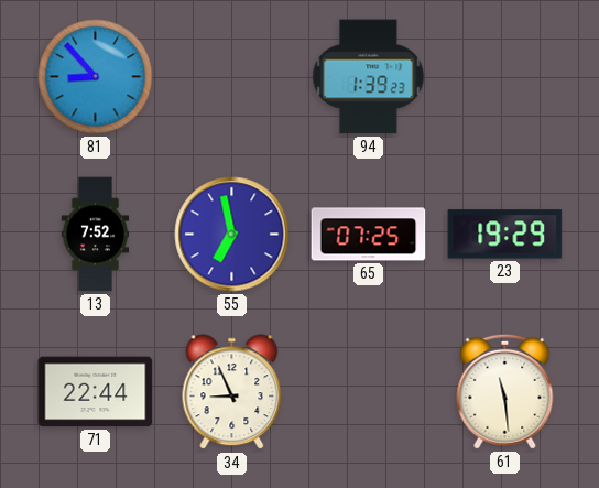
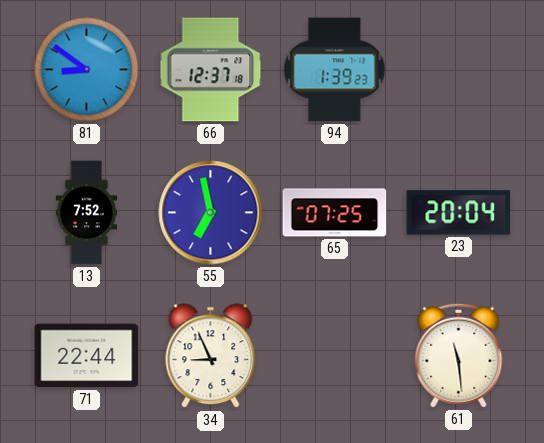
81: 8:53 -> 8:51
66: none -> 12:37
23: 19:29 -> 20:04
